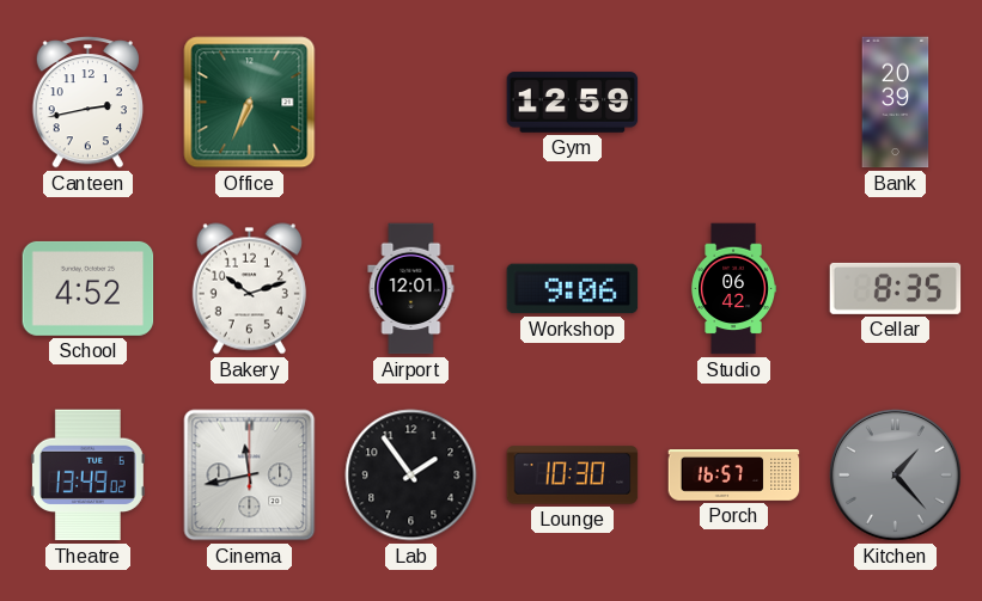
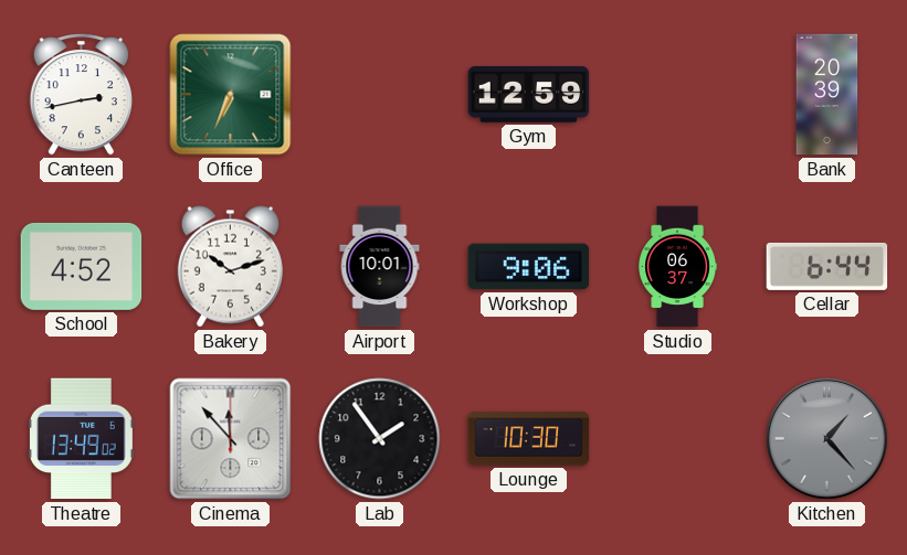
Airport: 12:01 -> 10:01
Studio: 06:42 -> 06:37
Cellar: 8:35 -> 6:44
Cinema: 11:43 -> 11:53
Porch: 16:57 -> none
